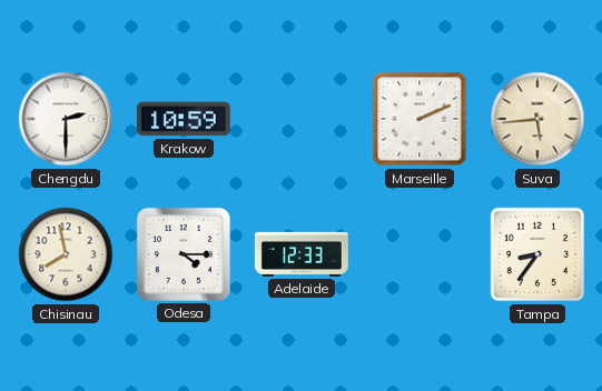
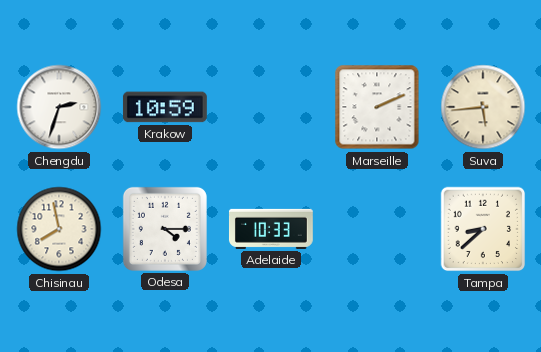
Chengdu: 2:30 -> 2:33
Adelaide: 12:33 -> 10:33
Tampa: 8:36 -> 8:38
